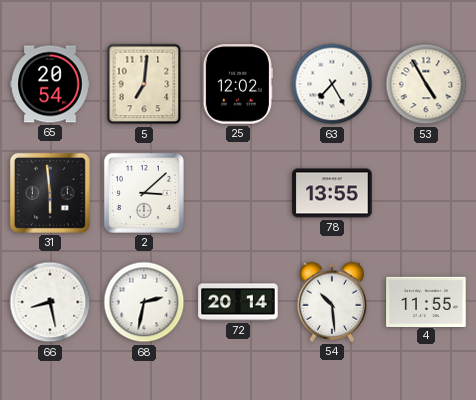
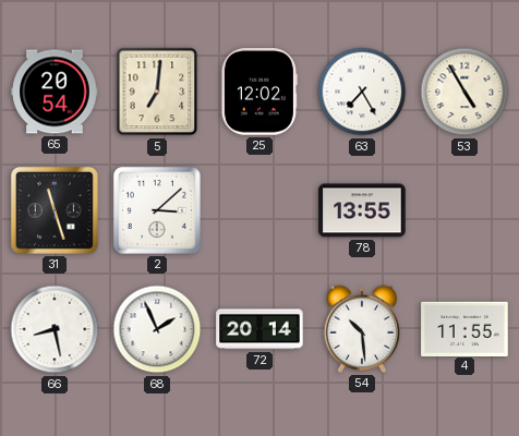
31: 5:59 -> 11:27
68: 2:32 -> 1:56
